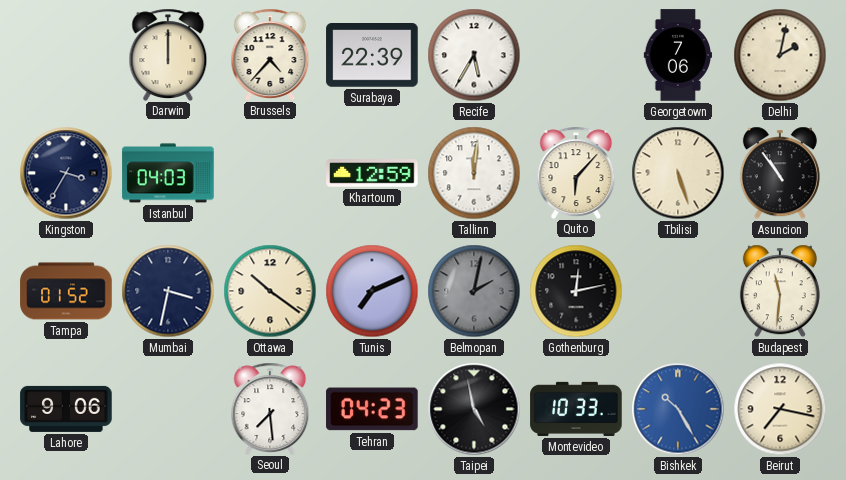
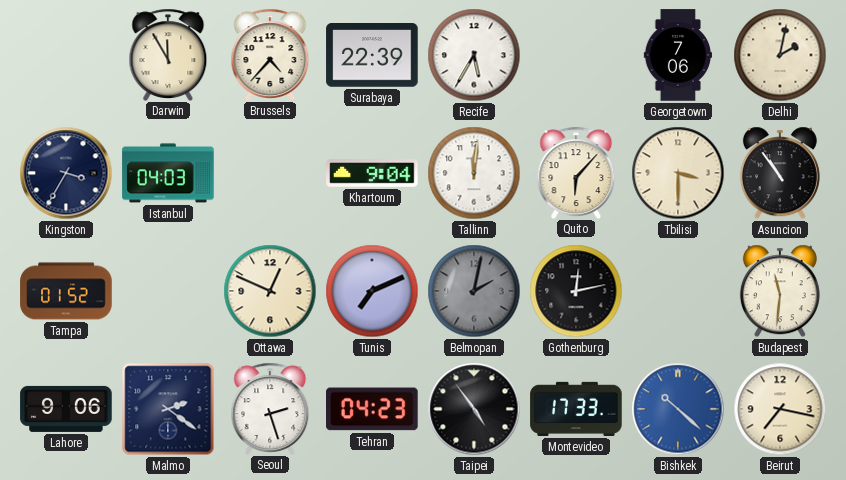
Darwin: 12:00 -> 11:55
Khartoum: 12:59 -> 9:04
Tbilisi: 5:27 -> 3:30
Mumbai: 3:32 -> none
Ottawa: 10:21 -> 12:49
Malmo: none -> 2:21
Seoul: 7:29 -> 2:27
Taipei: 4:58 -> 4:54
Montevideo: 10:33 -> 17:33
Bishkek: 10:25 -> 10:22
